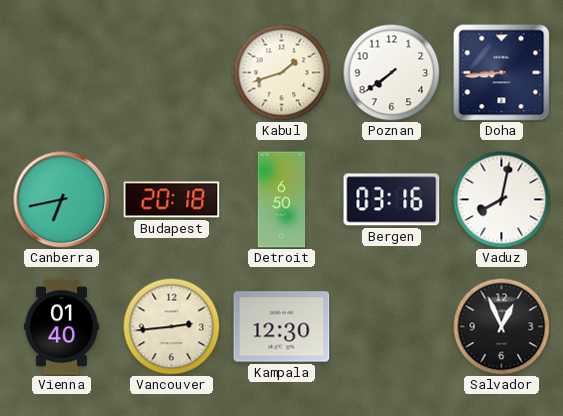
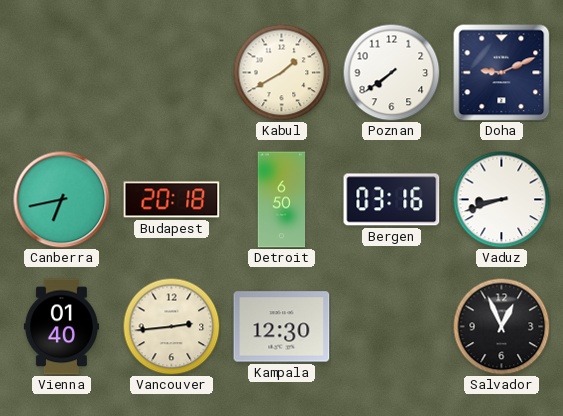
Kabul: 1:42 -> 1:40
Doha: 8:44 -> 9:11
Vaduz: 8:02 -> 8:42
